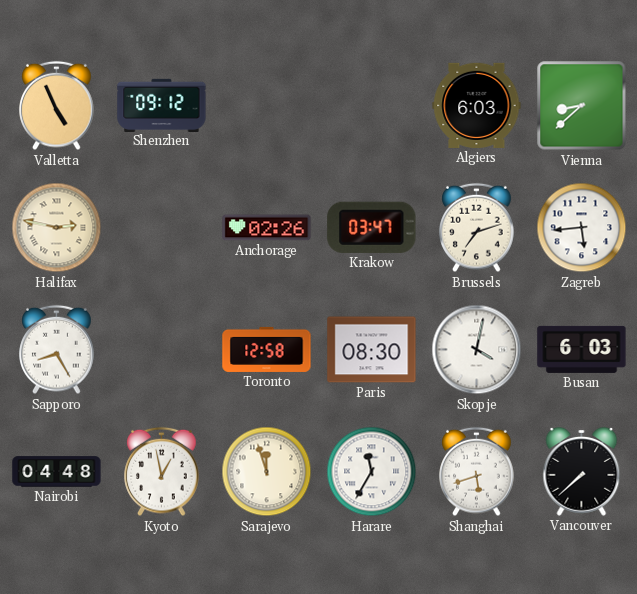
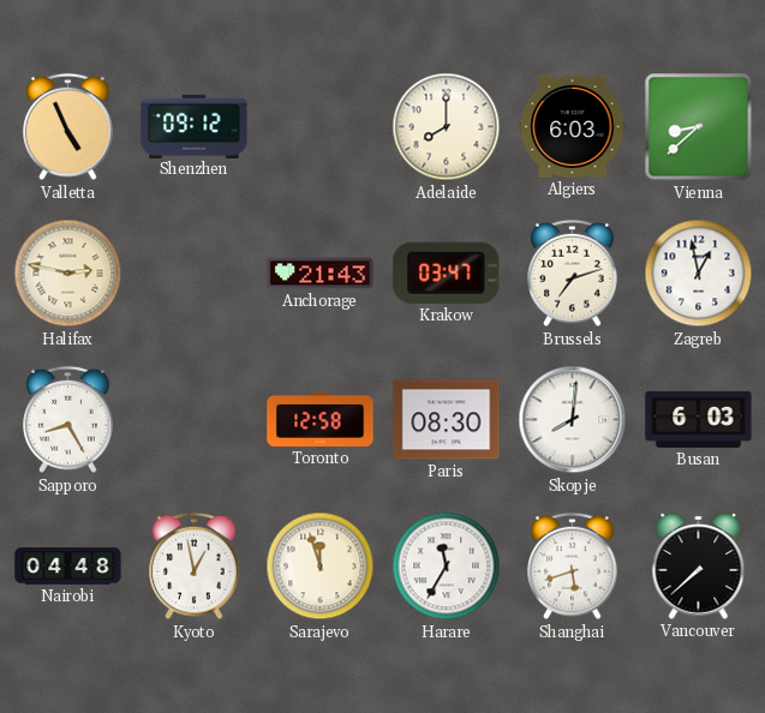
Adelaide: none -> 8:00
Anchorage: 02:26 -> 21:43
Zagreb: 5:44 -> 12:58
Skopje: 4:02 -> 8:01
